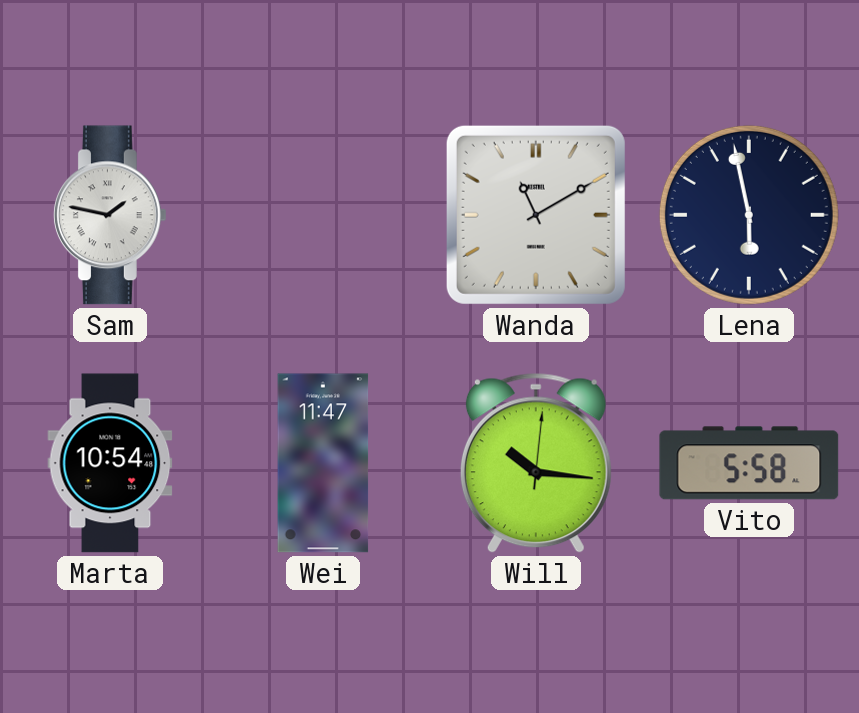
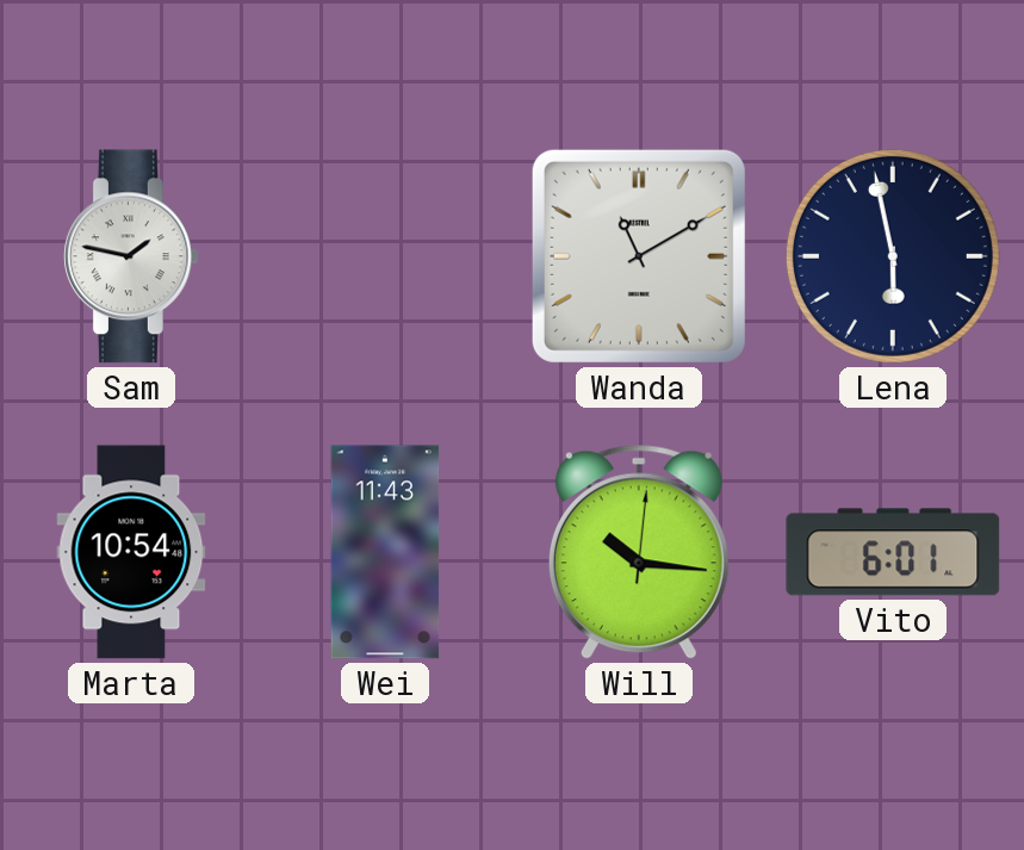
Wei: 11:47 -> 11:43
Vito: 5:58 -> 6:01
